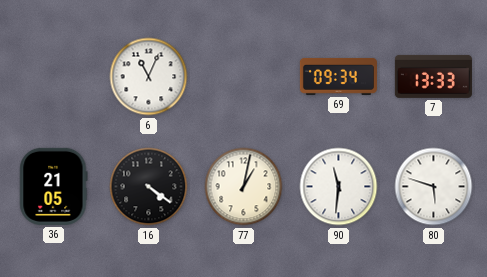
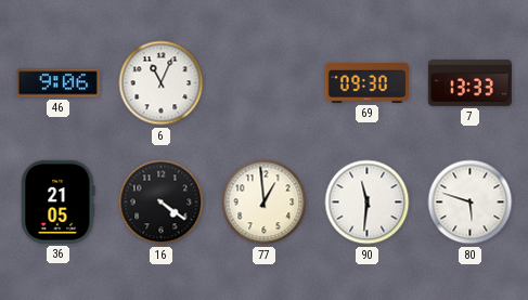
46: none -> 9:06
69: 09:34 -> 09:30
77: 1:02 -> 12:59
